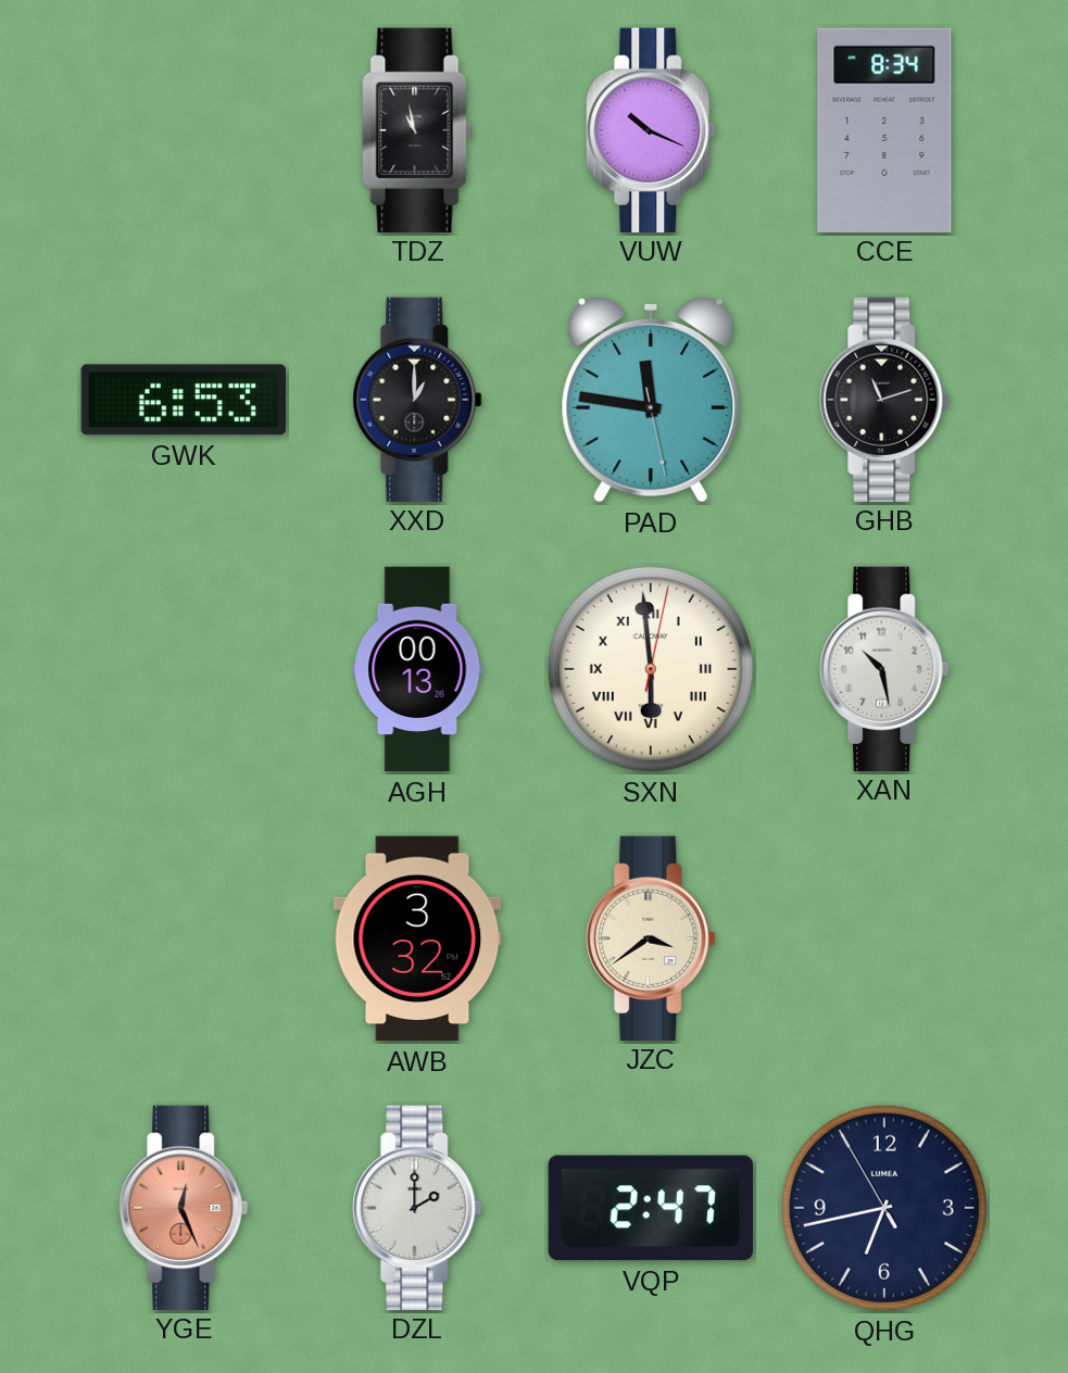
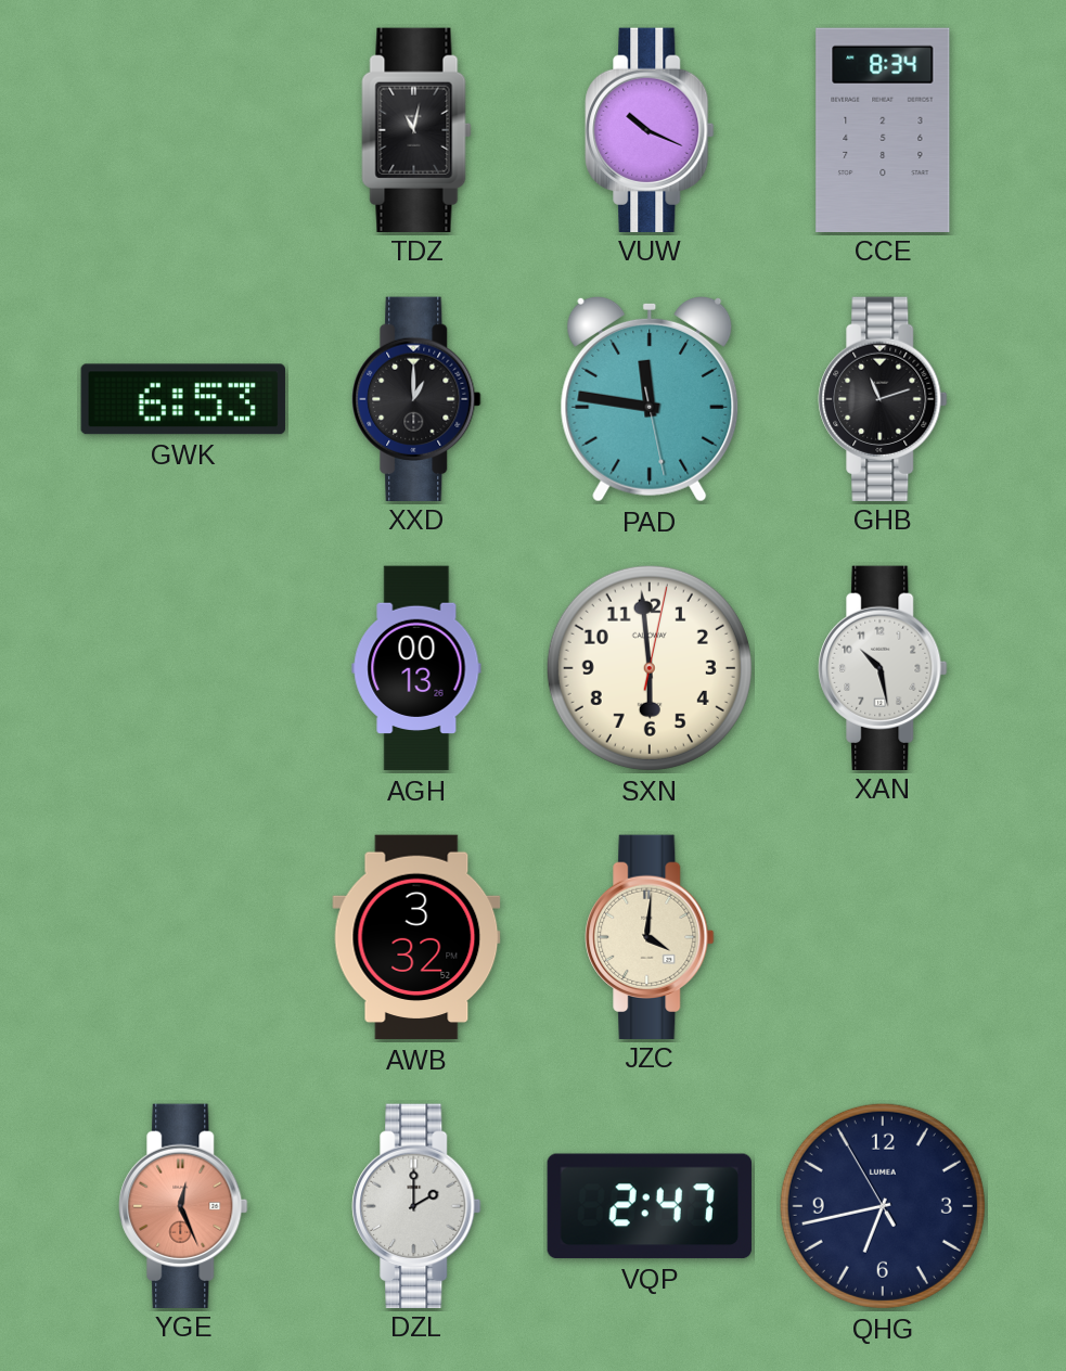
TDZ: 10:58 -> 11:02
SXN numerals: Roman -> Arabic
JZC: 3:39 -> 4:01
